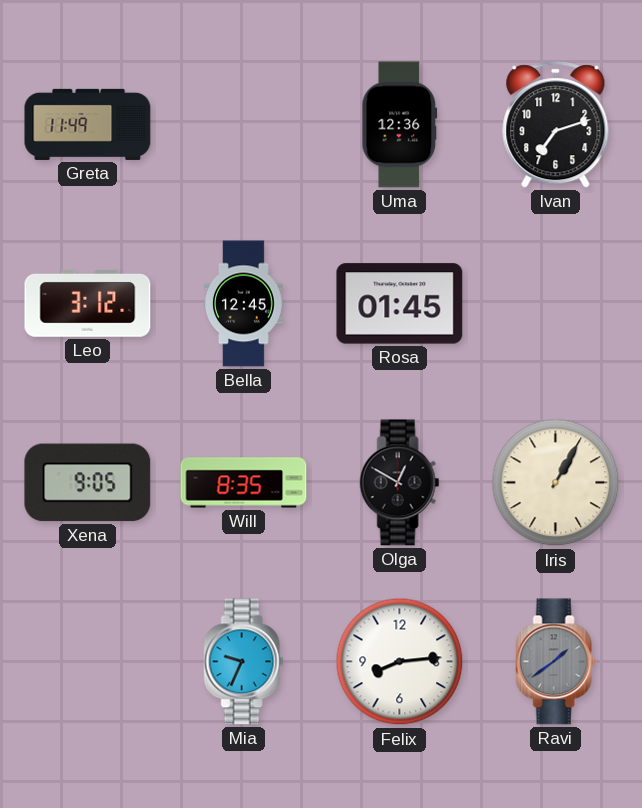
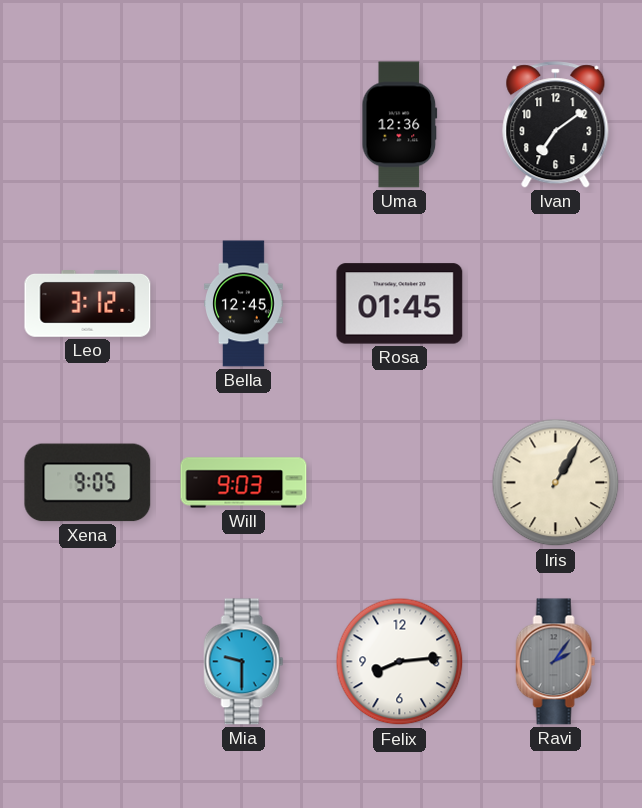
Greta: 11:49 -> none
Ivan: 7:12 -> 7:09
Will: 8:35 -> 9:03
Olga: 12:50 -> none
Mia: 9:34 -> 9:30
Ravi: 1:39 -> 2:06
